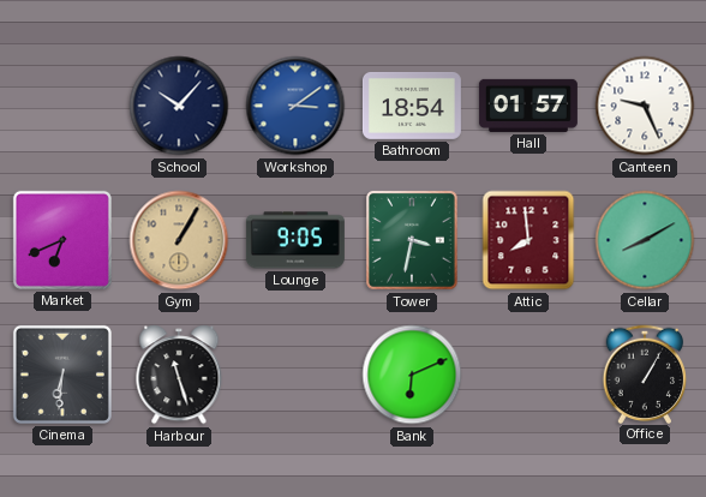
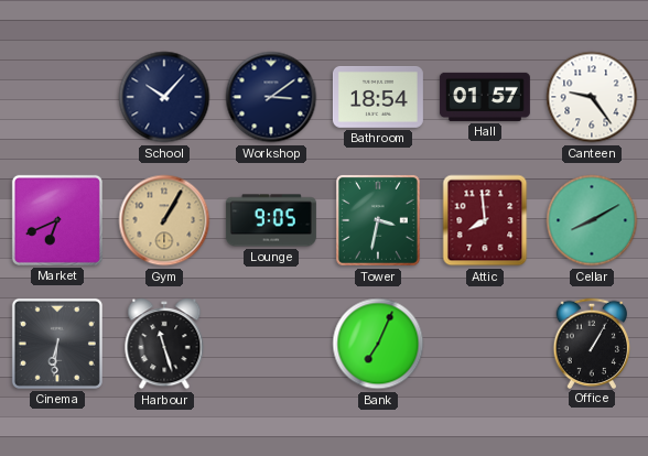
Workshop dial: blue -> navy
Canteen: 9:26 -> 9:24
Bank: 6:11 -> 7:04
